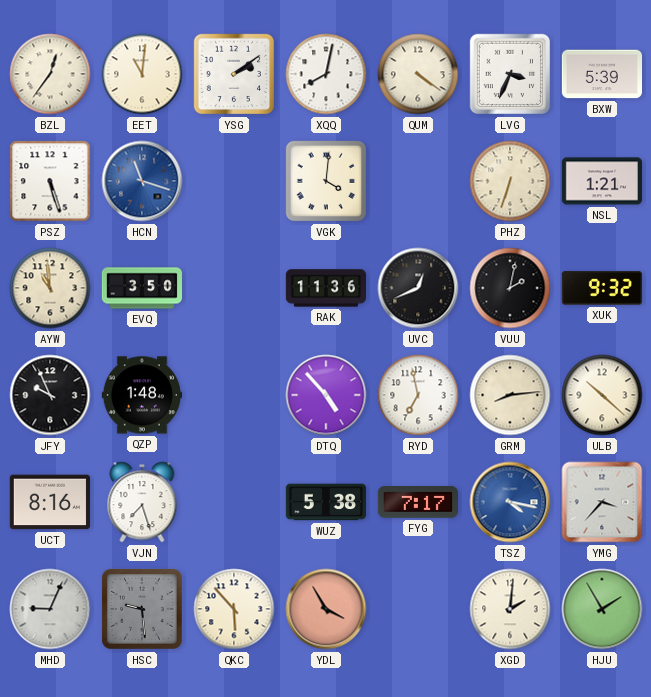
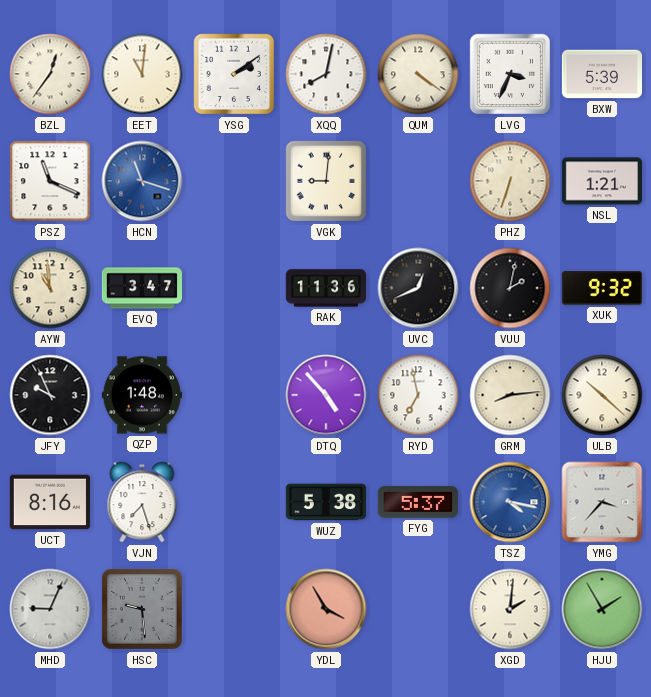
PSZ: 5:27 -> 11:19
VGK: 4:01 -> 9:01
EVQ: 3:50 -> 3:47
FYG: 7:17 -> 5:37
QKC: 5:53 -> none
